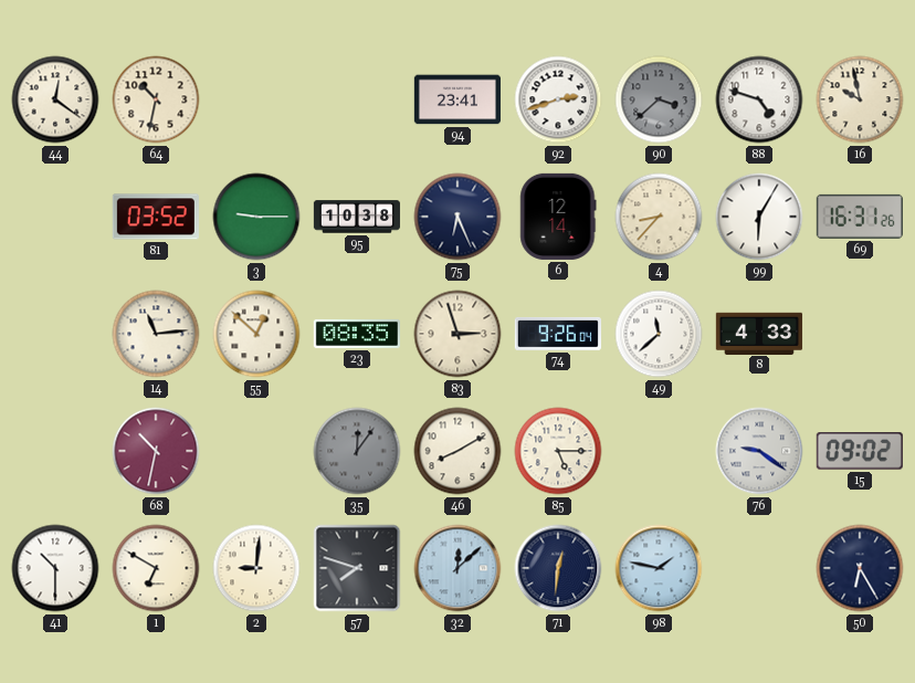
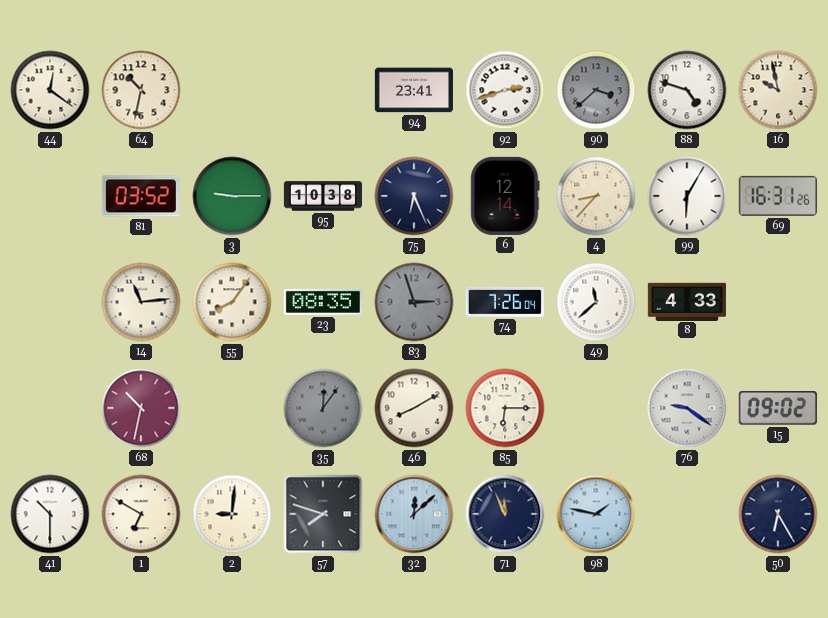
55: 12:52 -> 8:06
83 dial: cream -> grey
74: 9:26 -> 7:26
85: 5:15 -> 6:15
71: 12:31 -> 11:56
